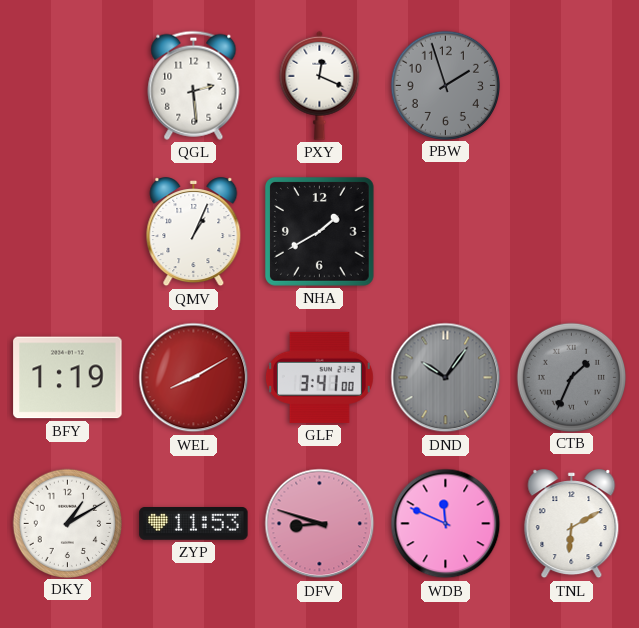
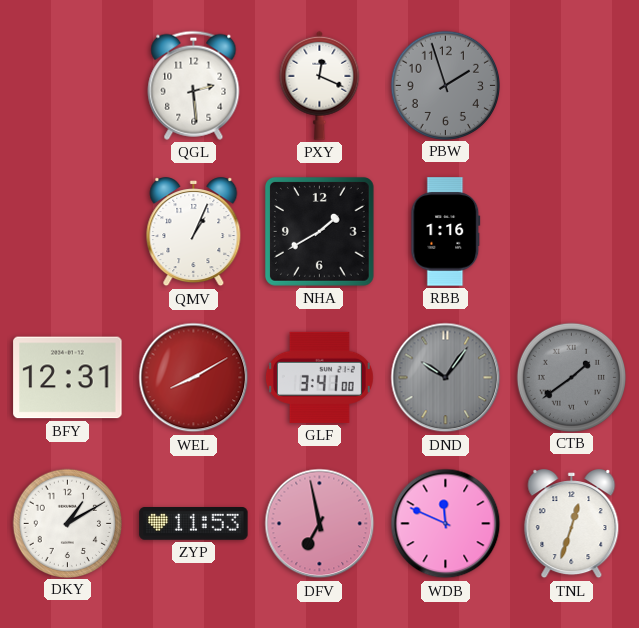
RBB: none -> 1:16
BFY: 1:19 -> 12:31
CTB: 1:34 -> 1:39
DFV: 8:48 -> 6:58
TNL: 6:10 -> 12:33
